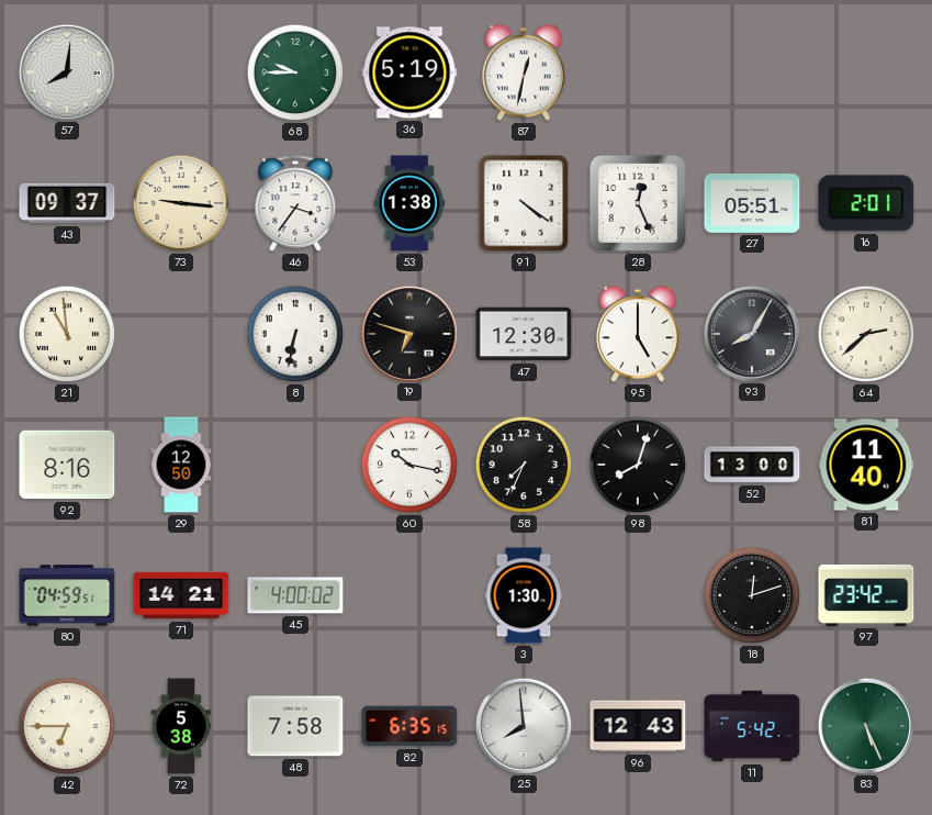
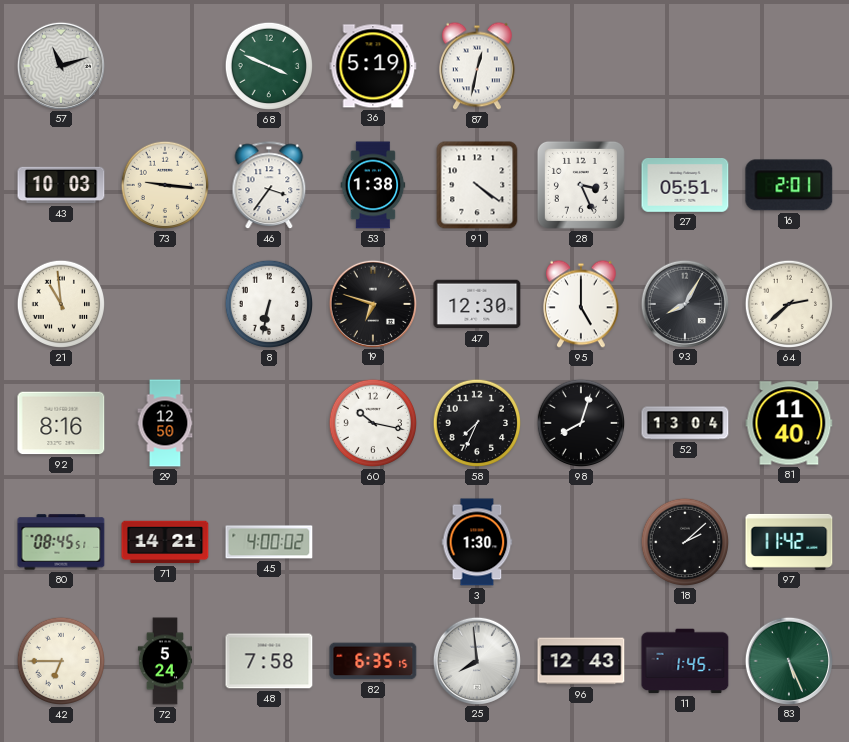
57: 8:01 -> 11:12
68: 9:45 -> 3:49
43: 09:37 -> 10:03
28: 12:26 -> 3:26
52: 13:00 -> 13:04
80: 04:59 -> 08:45
18: 12:12 -> 2:08
97: 23:42 -> 11:42
72: 5:38 -> 5:24
11: 5:42 -> 1:45
